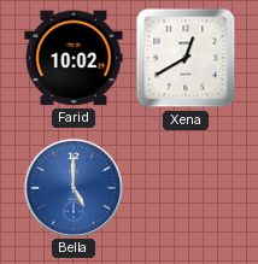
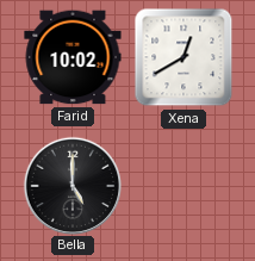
Bella dial: blue -> black
